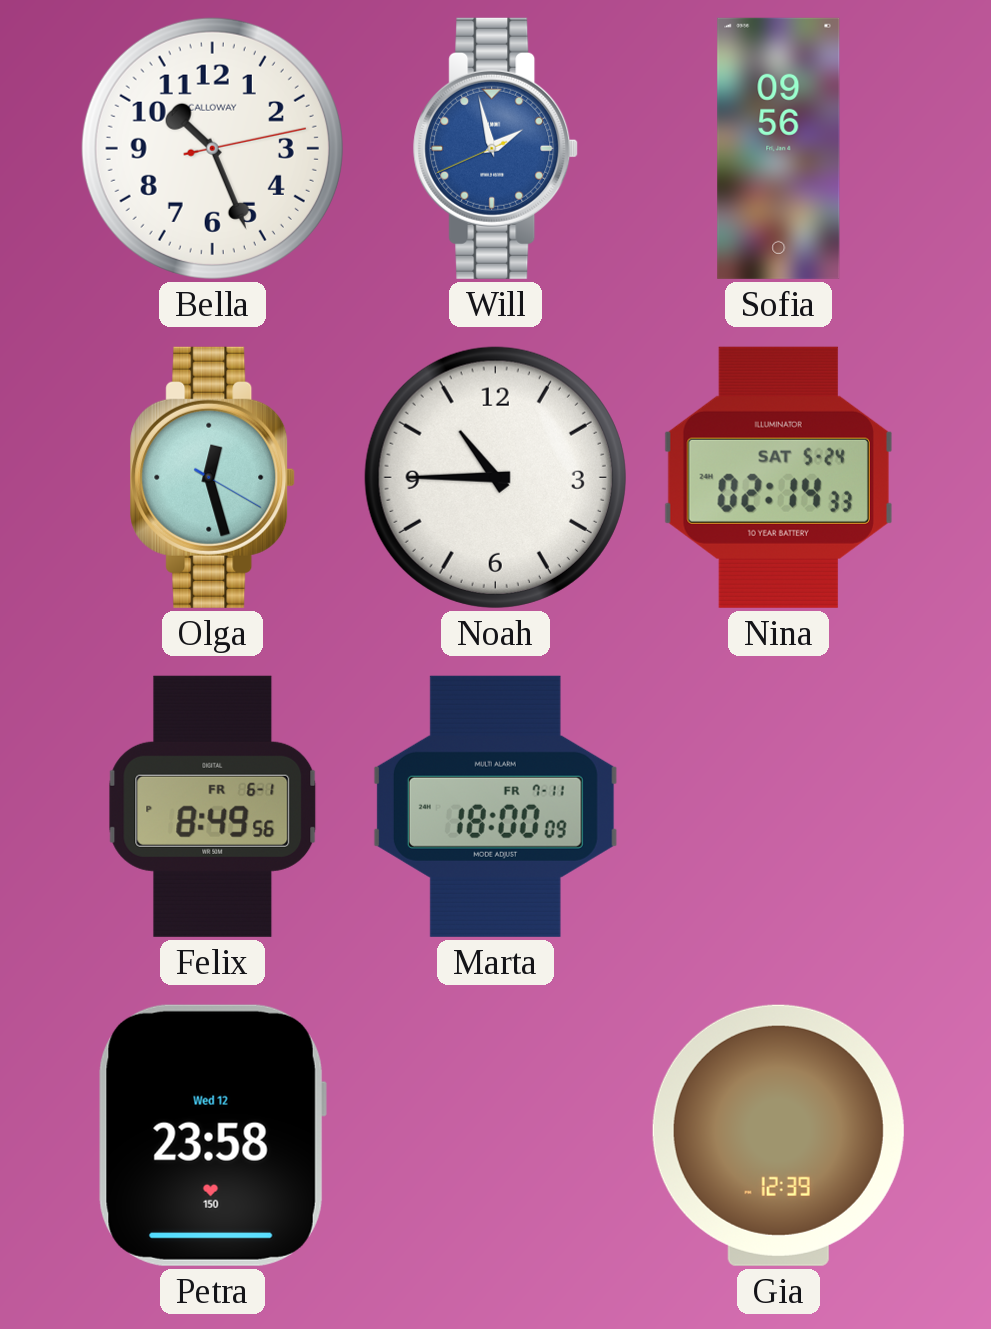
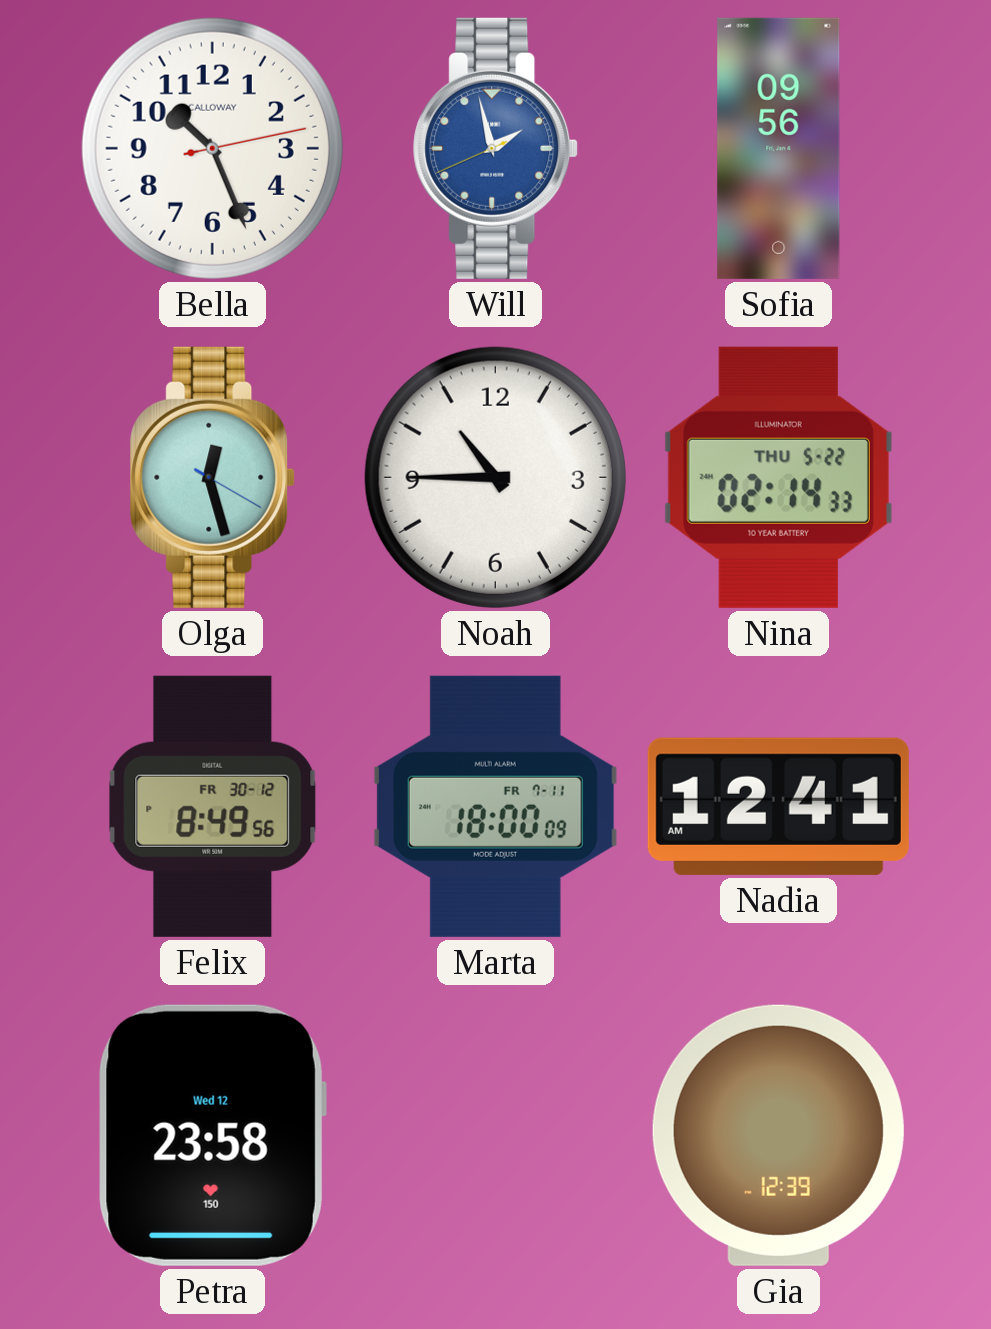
Nina date: SAT 5-24 -> THU 5-22
Felix date: FR 6-1 -> FR 30-12
Nadia: none -> 12:41
